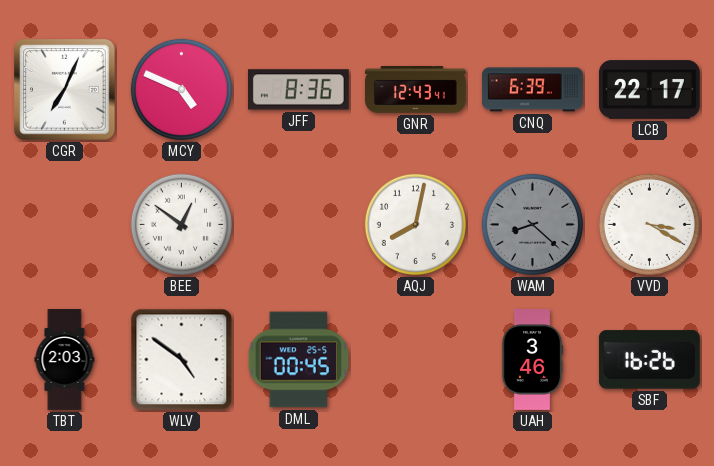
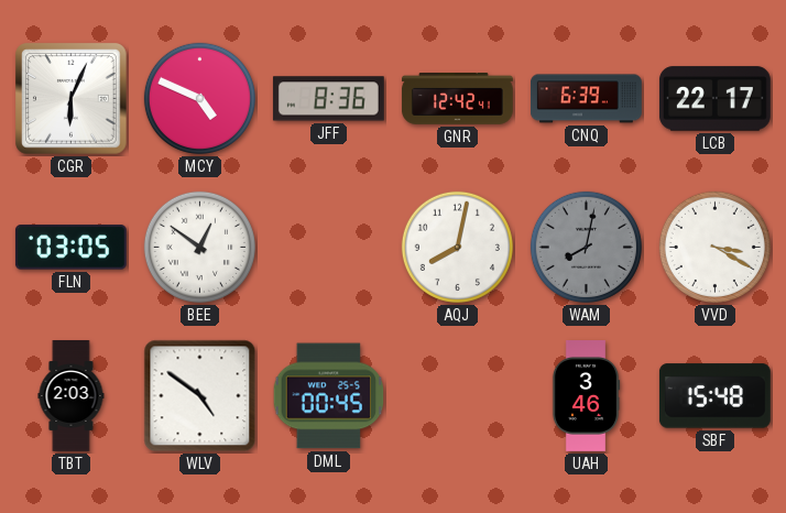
CGR: 7:04 -> 6:04
GNR: 12:43 -> 12:42
FLN: none -> 03:05
WAM: 8:22 -> 8:02
SBF: 16:26 -> 15:48
